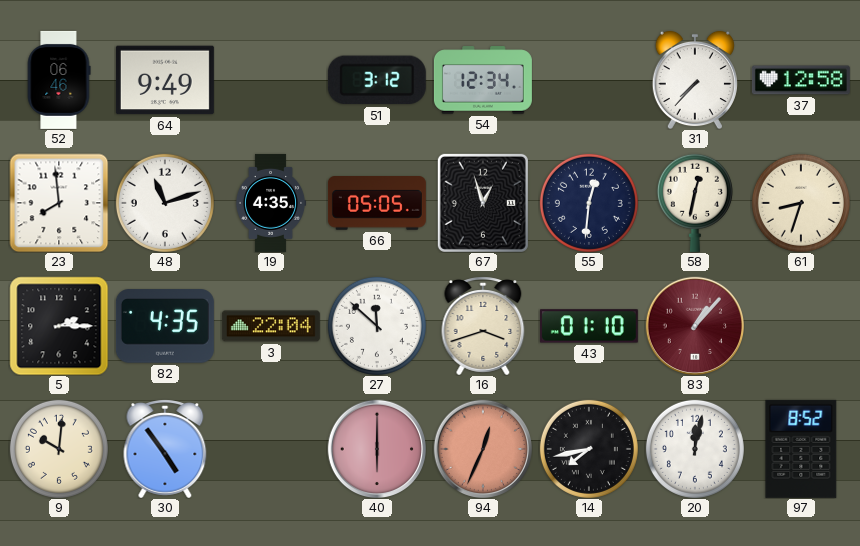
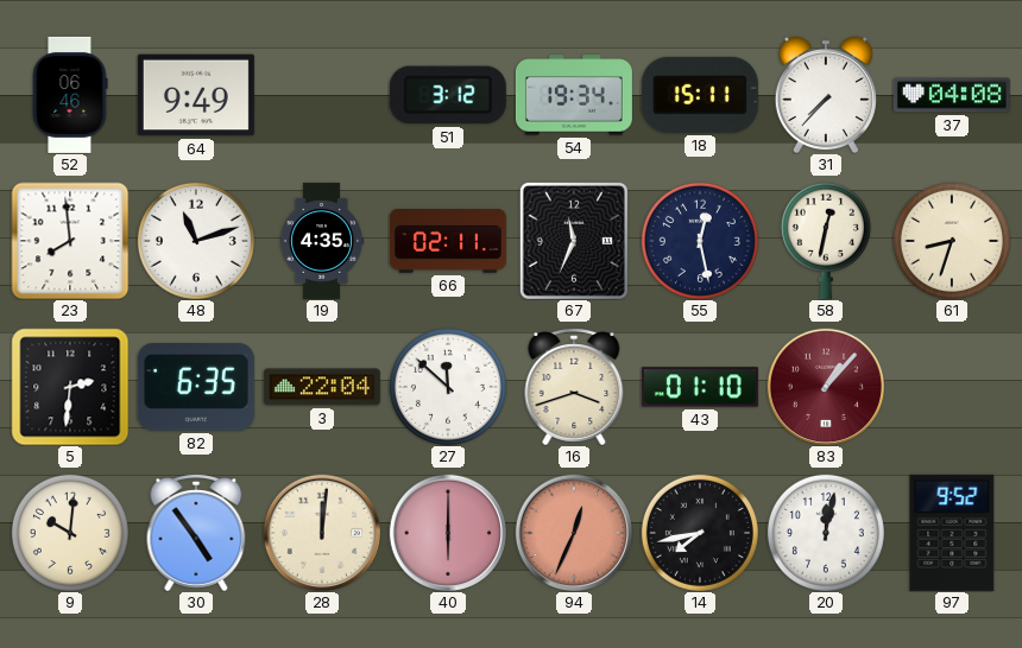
54: 12:34 -> 19:34
18: none -> 15:11
37: 12:58 -> 04:08
66: 05:05 -> 02:11
67: 12:57 -> 11:34
55: 12:31 -> 12:28
5: 2:15 -> 2:31
82: 4:35 -> 6:35
28: none -> 12:01
97: 8:52 -> 9:52
